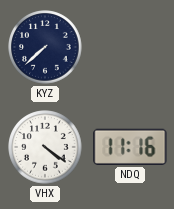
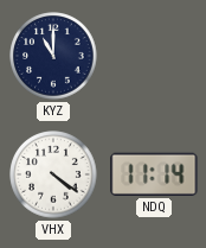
KYZ: 7:38 -> 11:00
NDQ: 11:16 -> 11:14
